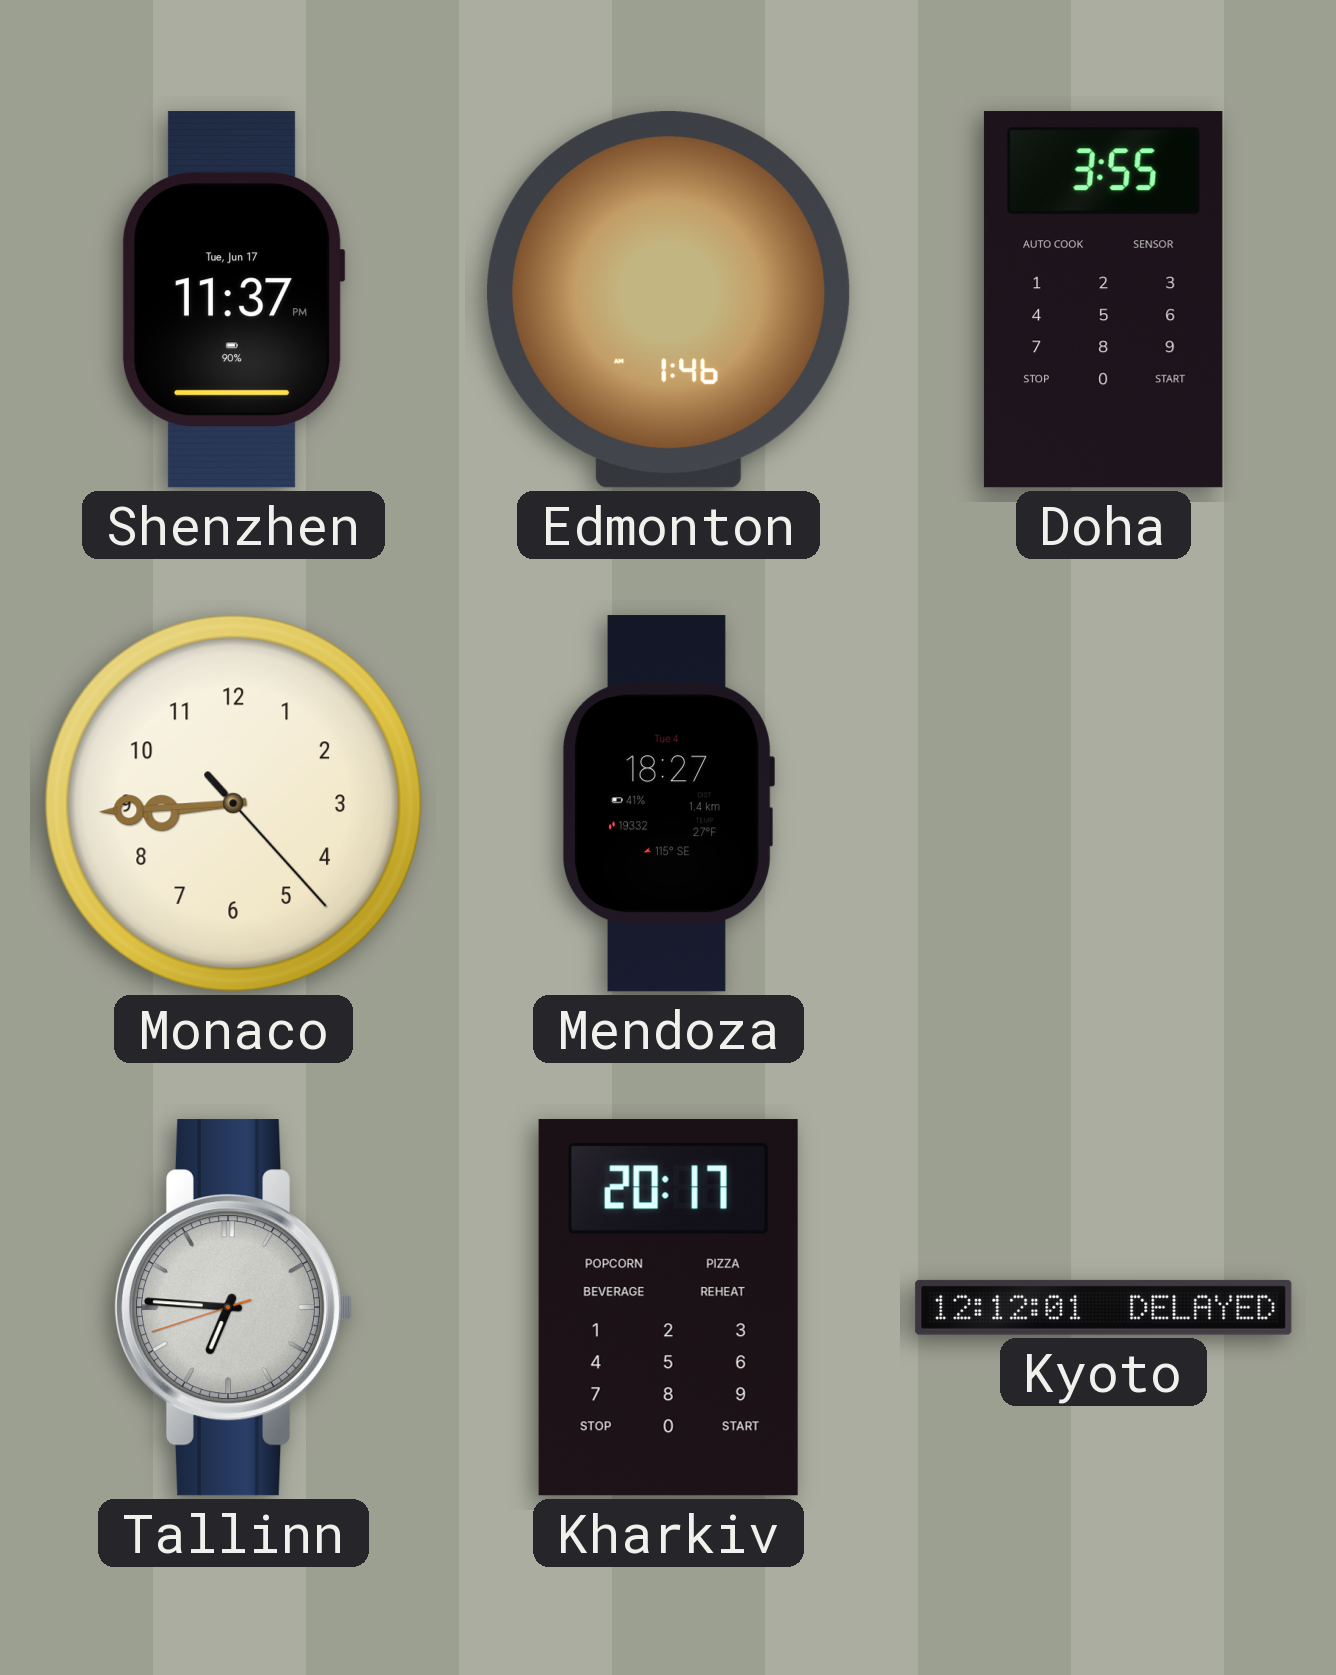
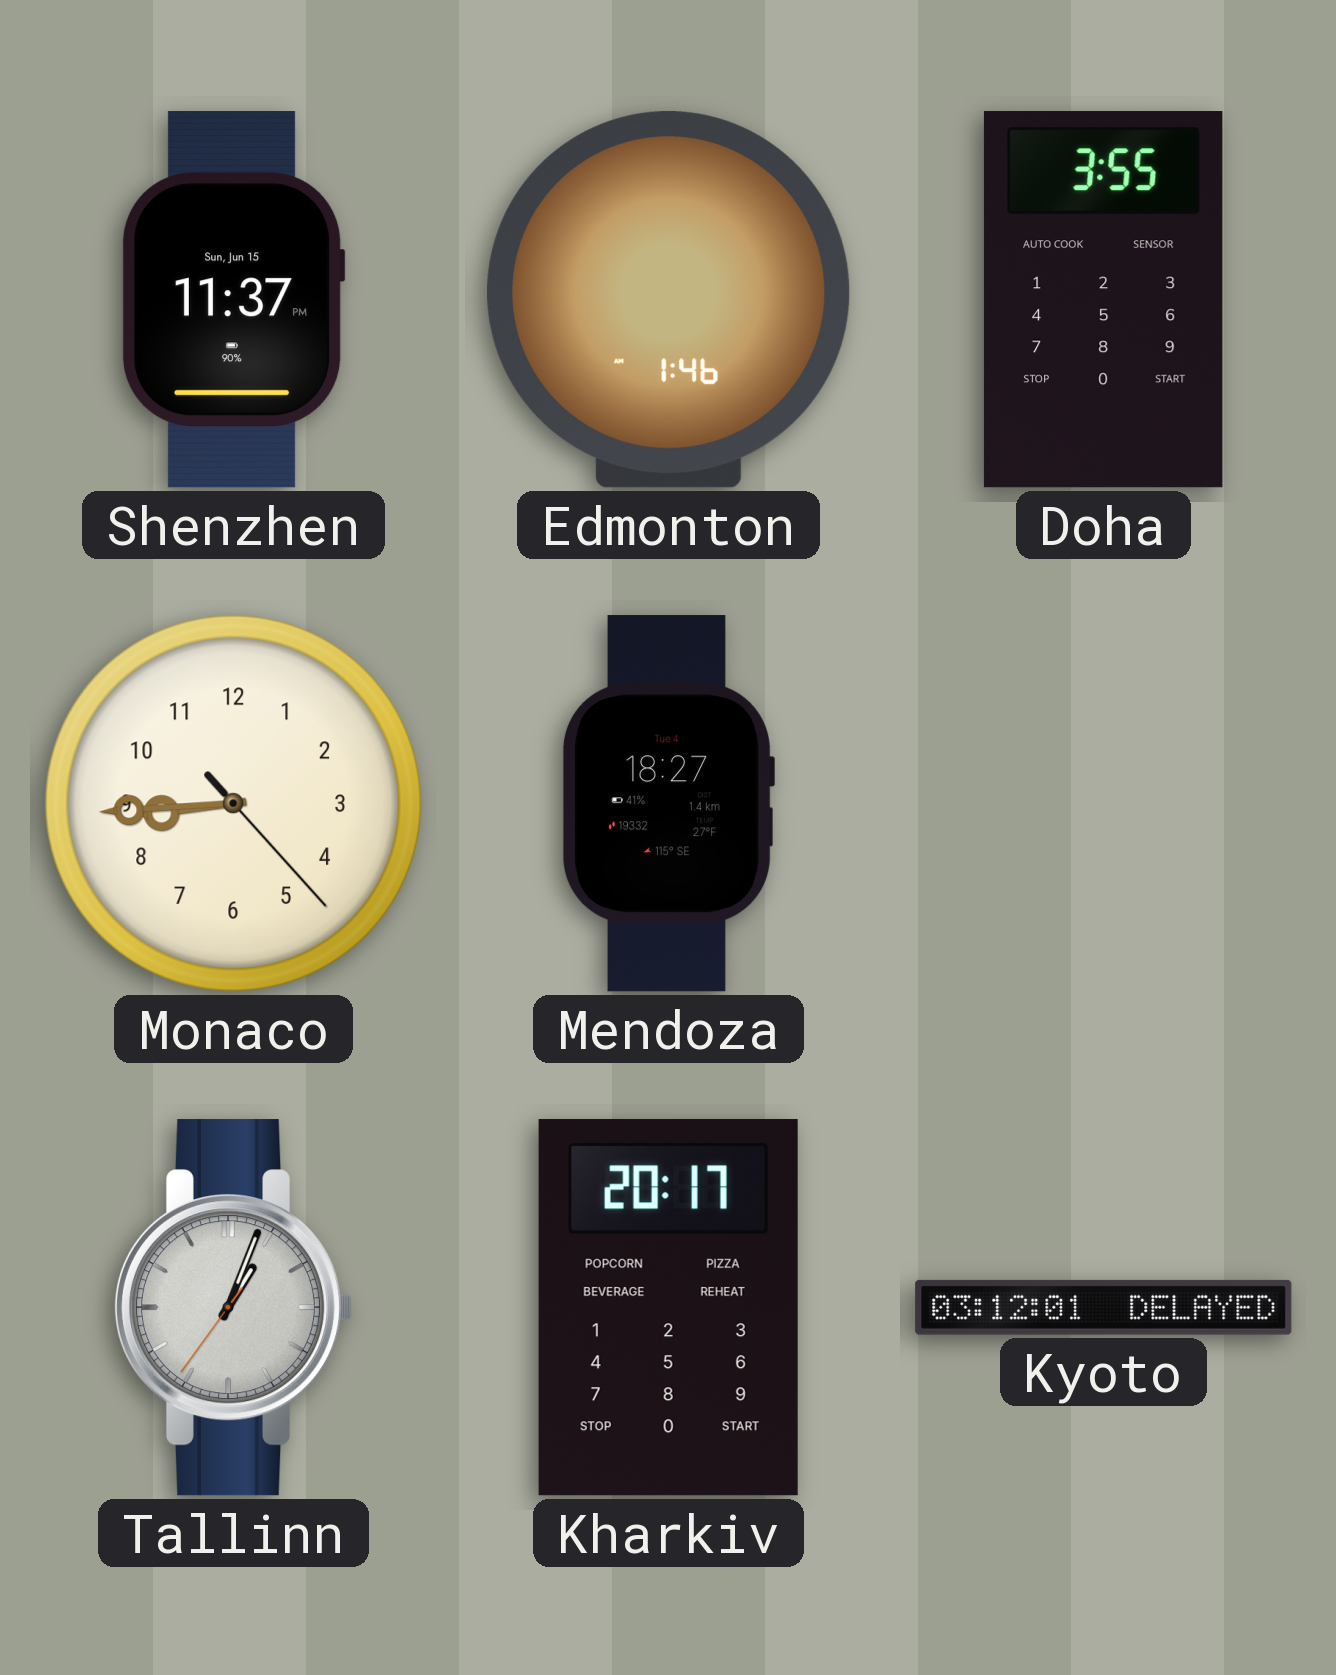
Shenzhen date: Tue, Jun 17 -> Sun, Jun 15
Tallinn: 6:45 -> 1:03
Kyoto: 12:12 -> 03:12
